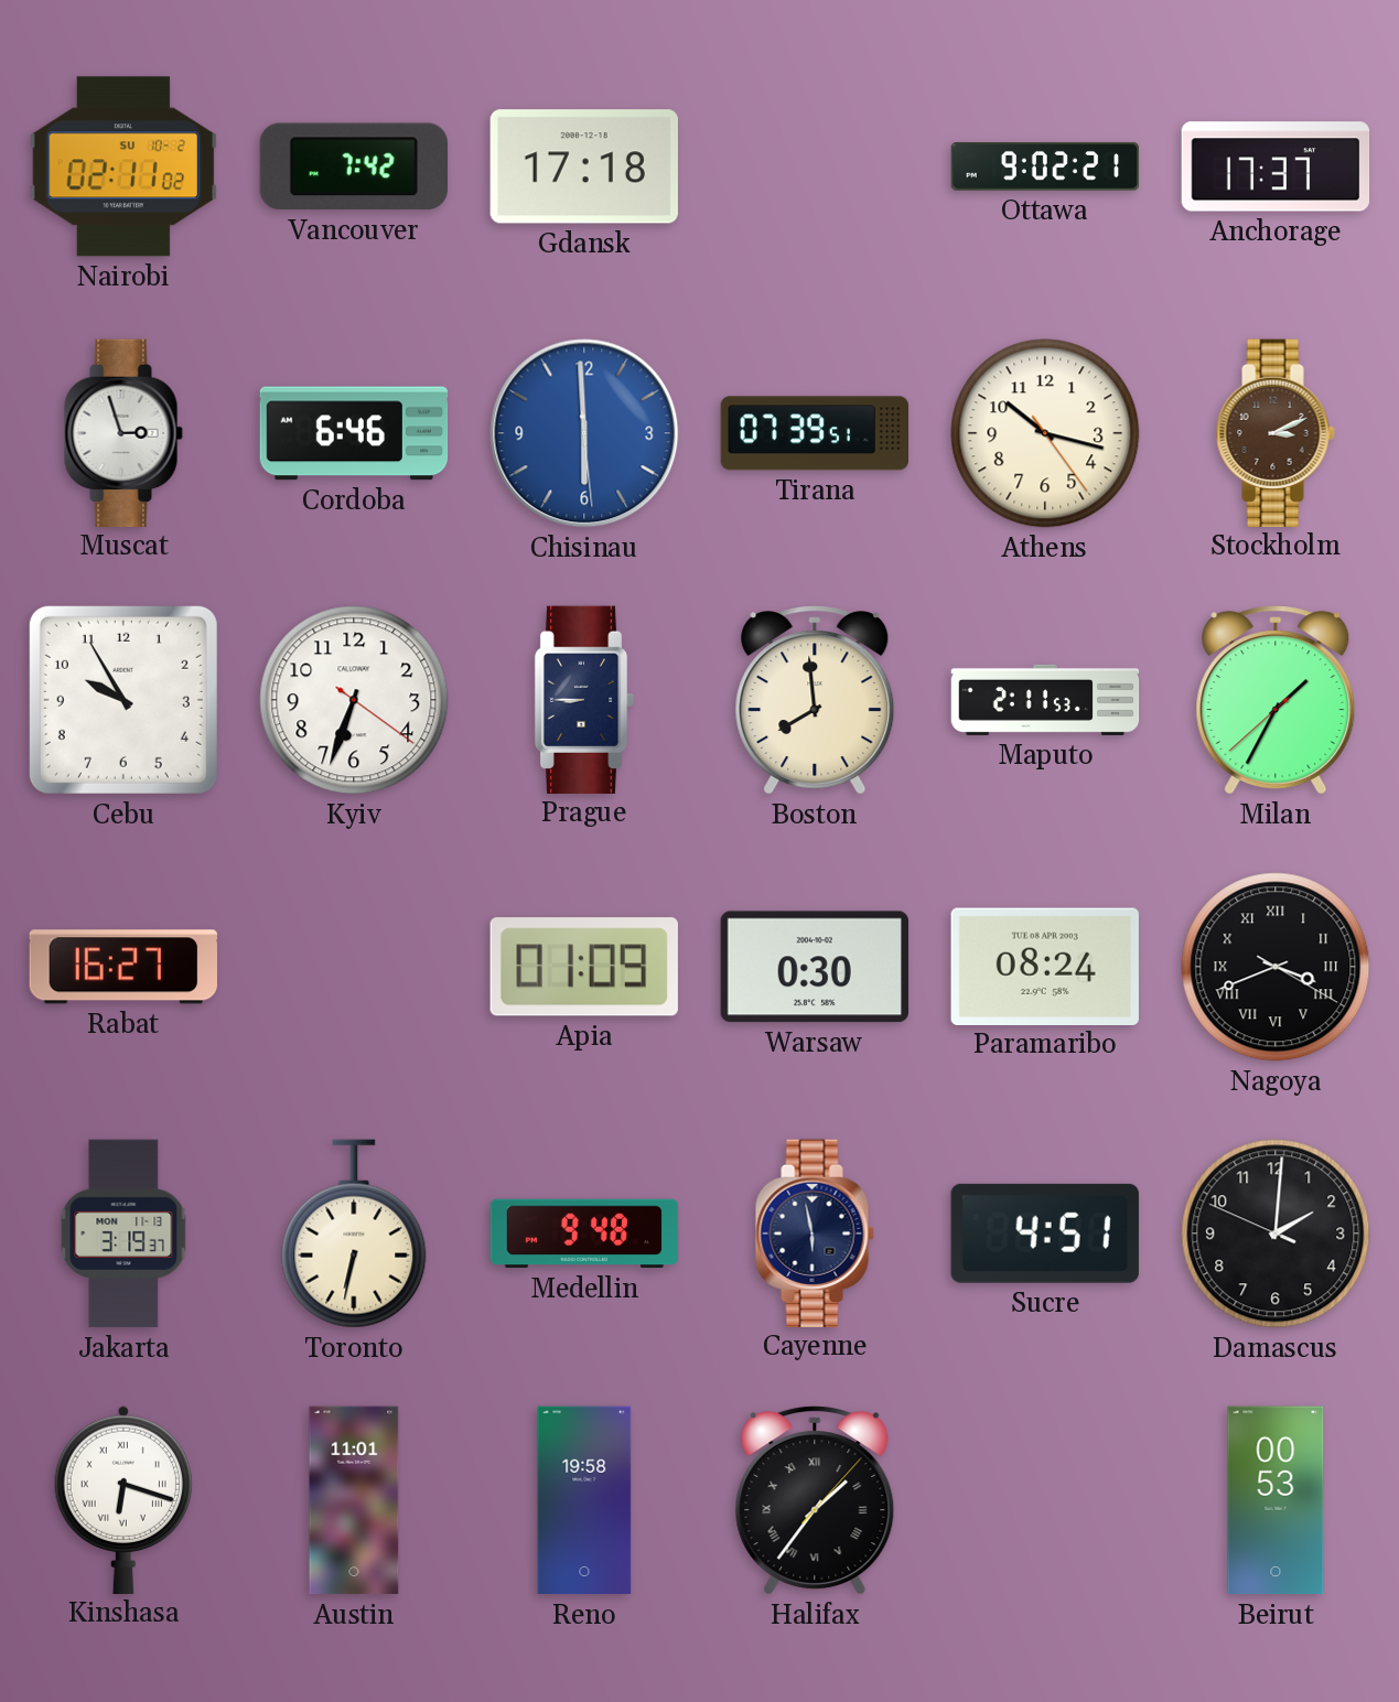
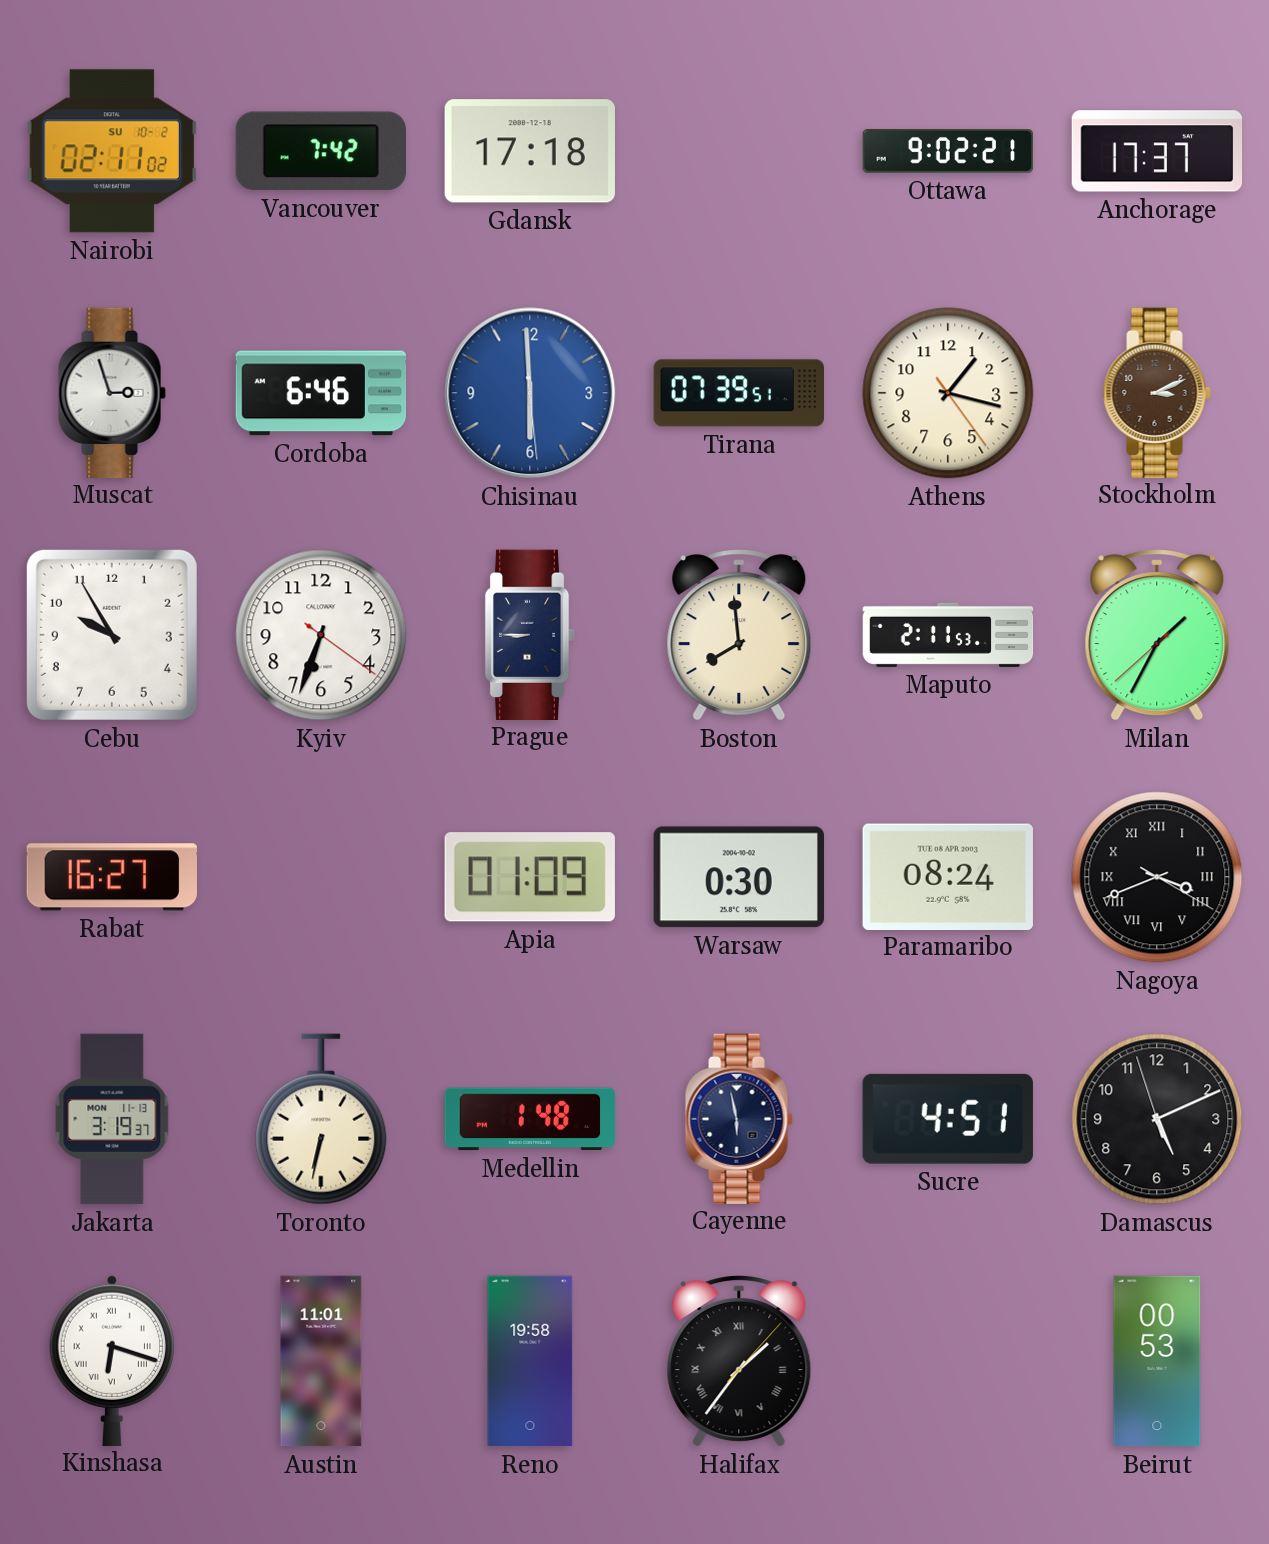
Athens: 10:17 -> 1:17
Medellin: 9:48 -> 1:48
Damascus: 2:00 -> 5:10
